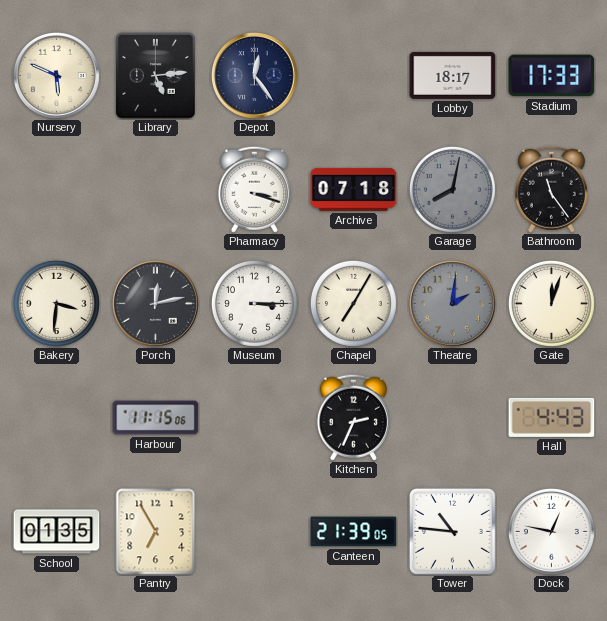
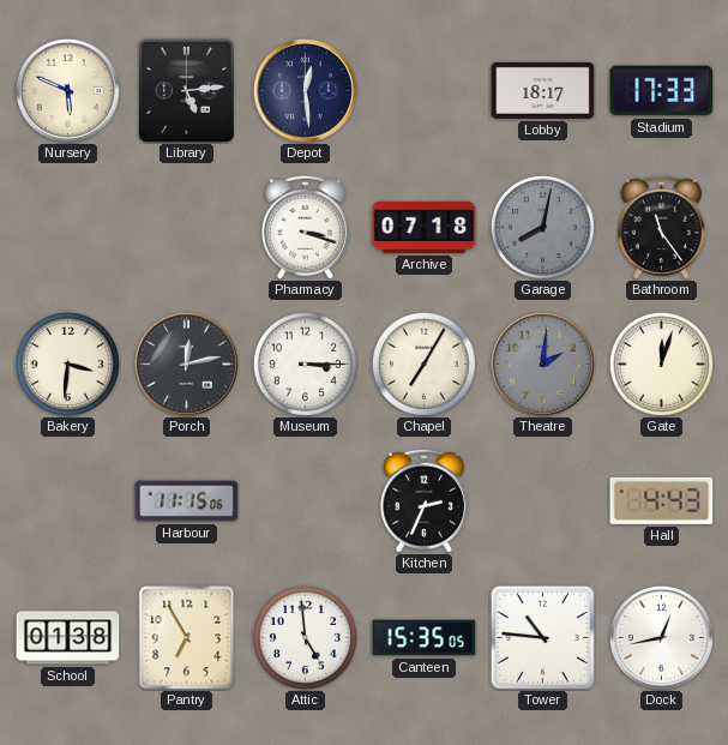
Depot: 12:24 -> 12:29
School: 01:35 -> 01:38
Attic: none -> 4:59
Canteen: 21:39 -> 15:35
Dock: 12:47 -> 12:43
